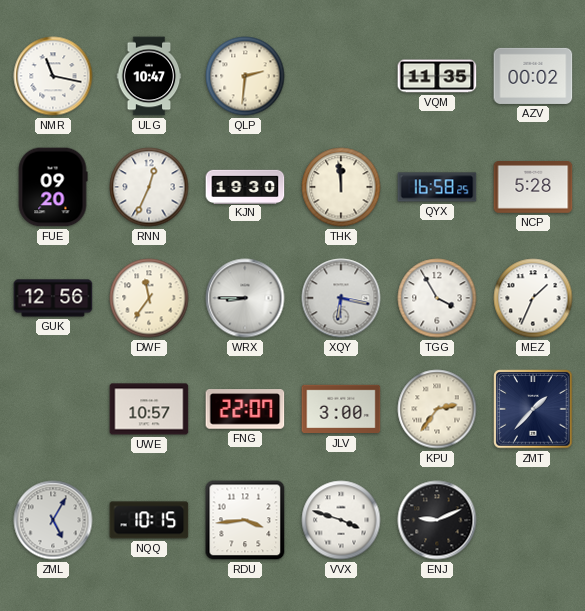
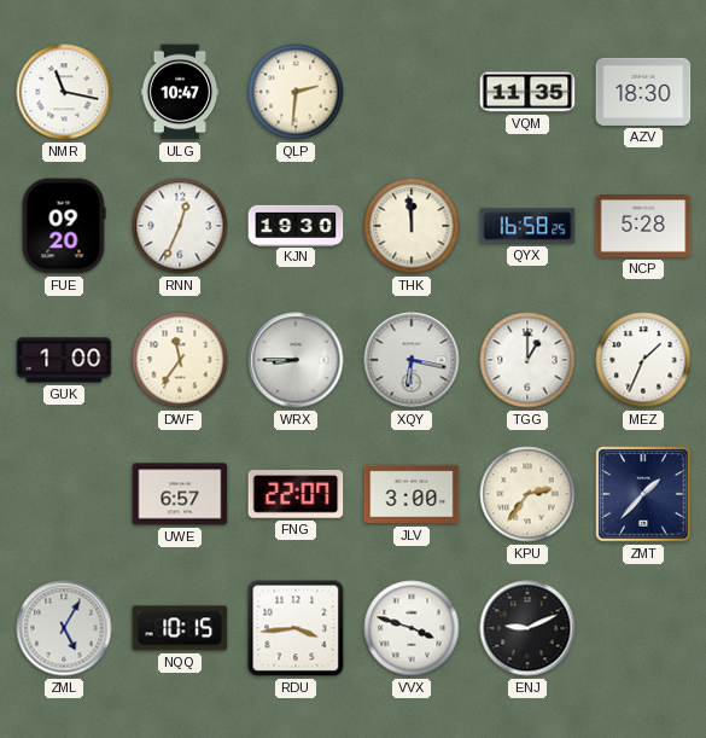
AZV: 00:02 -> 18:30
GUK: 12:56 -> 1:00
TGG: 3:55 -> 1:00
UWE: 10:57 -> 6:57
